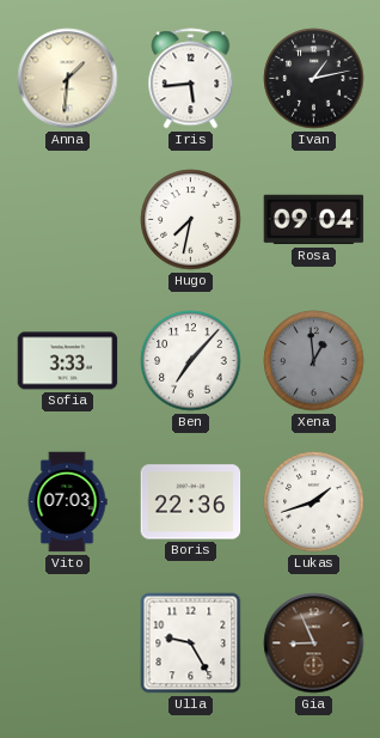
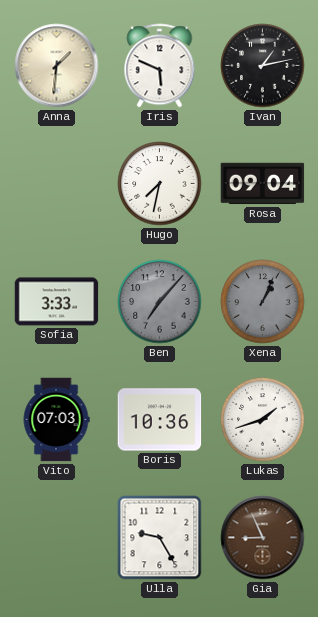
Iris: 5:44 -> 5:49
Ben dial: white -> grey
Xena: 12:59 -> 1:04
Boris: 22:36 -> 10:36
